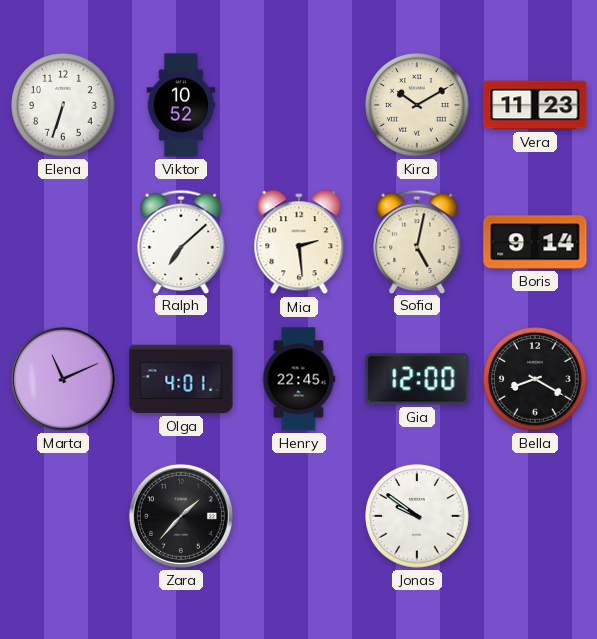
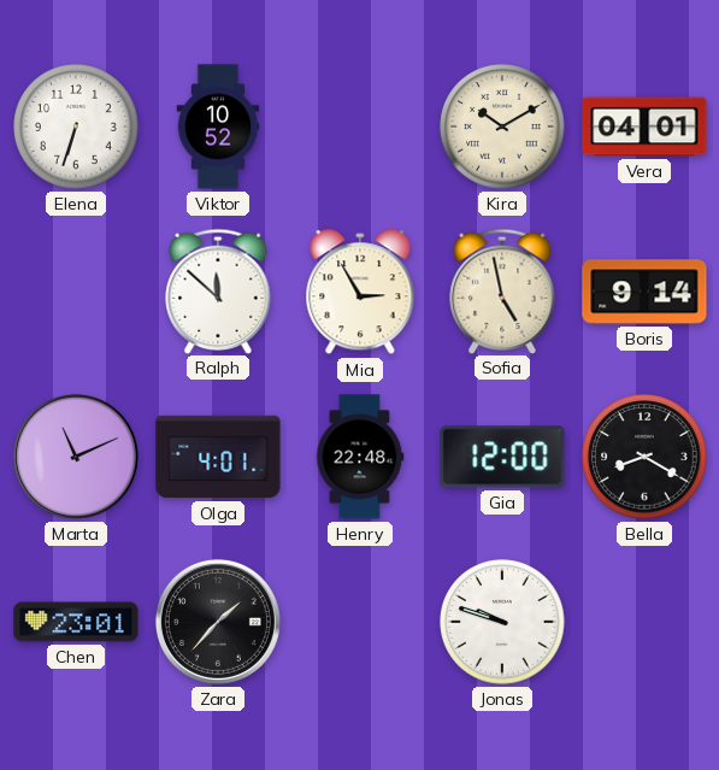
Vera: 11:23 -> 04:01
Ralph: 7:08 -> 11:52
Mia: 2:29 -> 2:55
Sofia: 5:02 -> 4:58
Henry: 22:45 -> 22:48
Chen: none -> 23:01
Jonas: 9:51 -> 9:48
